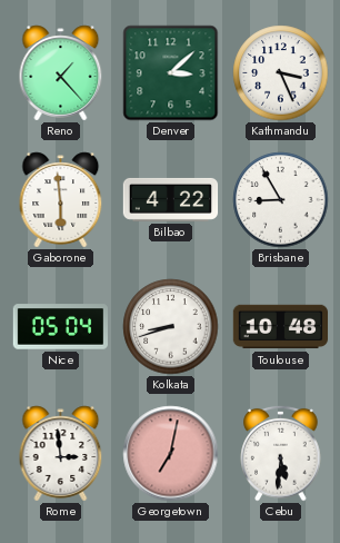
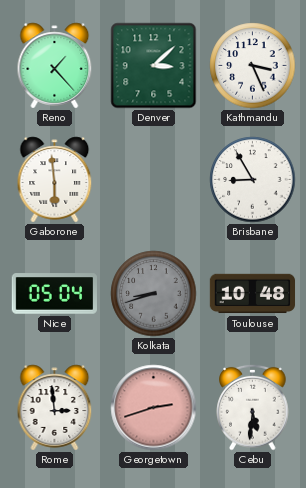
Bilbao: 4:22 -> none
Kolkata dial: white -> grey
Georgetown: 7:02 -> 2:42
